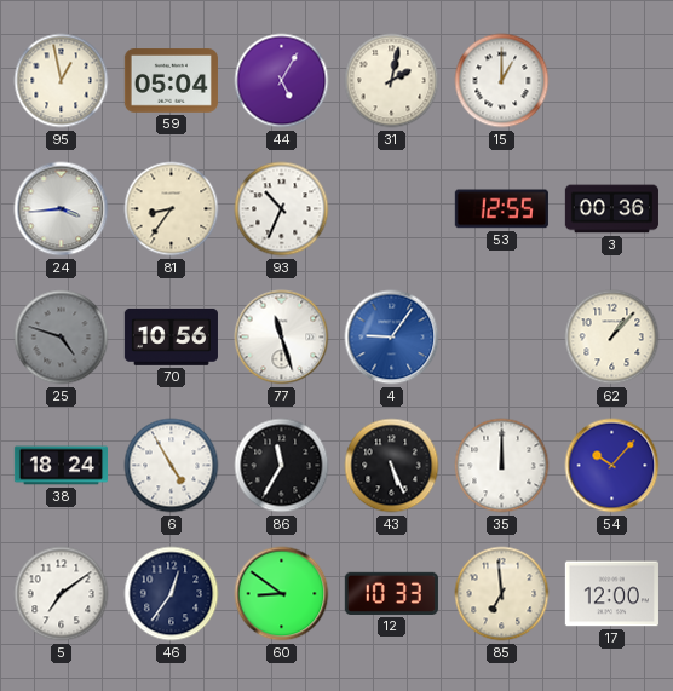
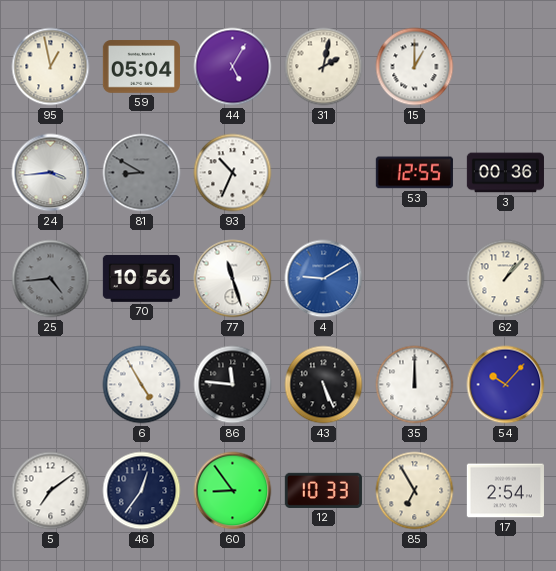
81: 8:36 -> 8:50
81 dial: cream -> grey
25: 4:48 -> 4:44
4: 9:06 -> 9:10
38: 18:24 -> none
86: 11:35 -> 11:46
60: 8:51 -> 8:54
85: 6:59 -> 6:55
17: 12:00 -> 2:54
